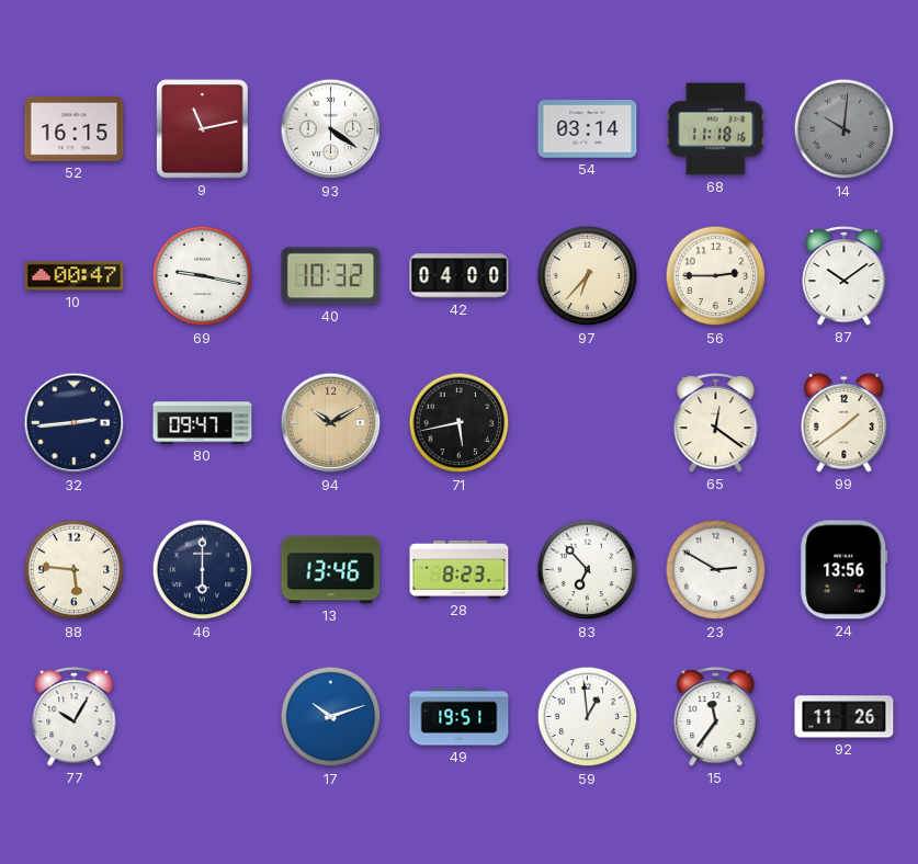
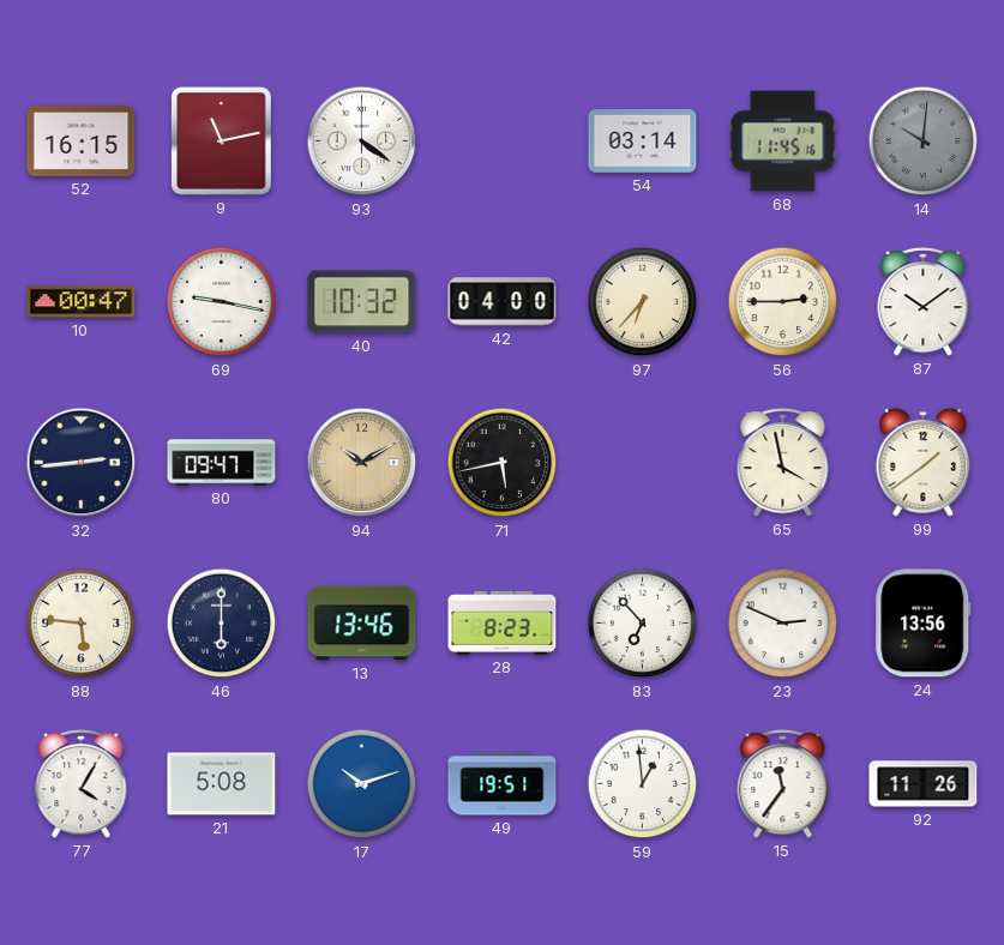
68: 11:18 -> 11:45
65: 12:21 -> 3:58
23: 2:50 -> 2:49
77: 10:05 -> 4:05
21: none -> 5:08
